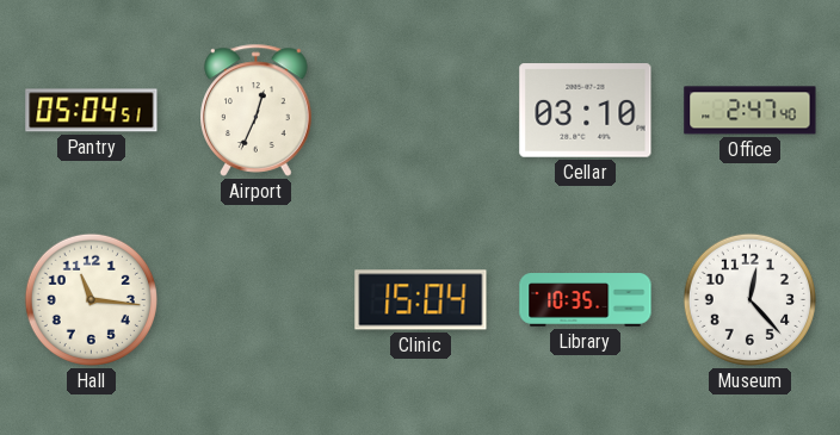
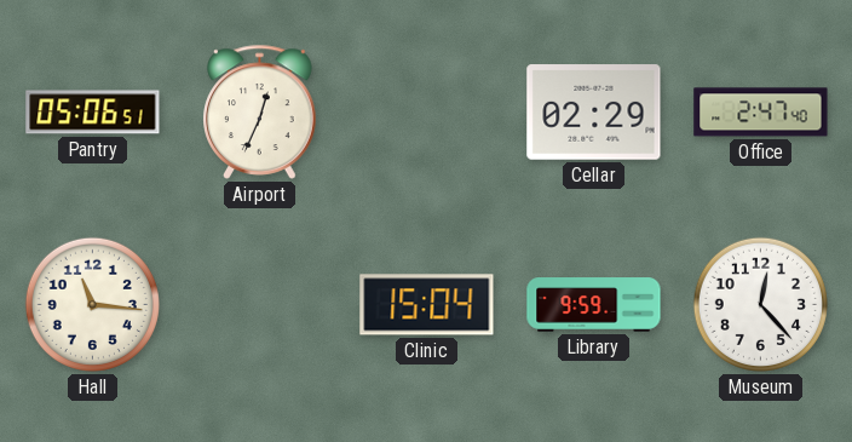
Pantry: 05:04 -> 05:06
Cellar: 03:10 -> 02:29
Library: 10:35 -> 9:59
